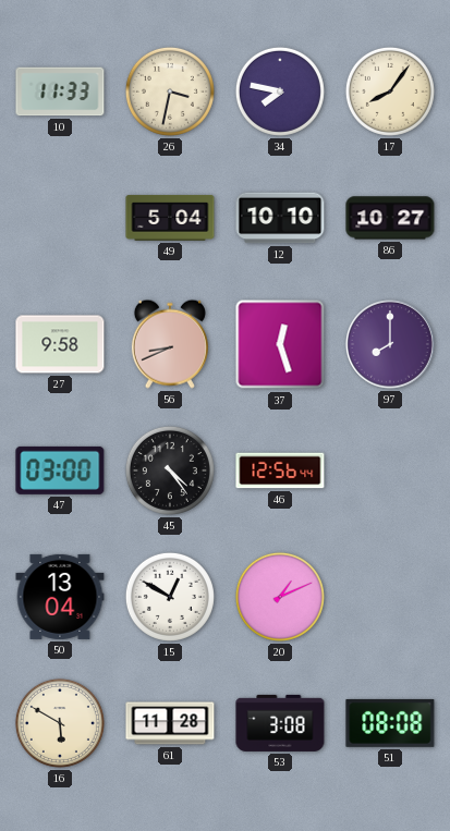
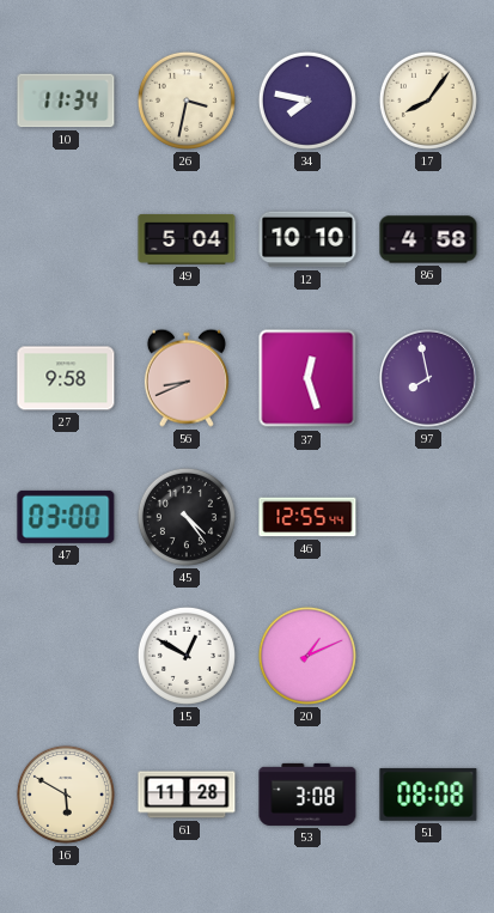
10: 11:33 -> 11:34
86: 10:27 -> 4:58
97: 8:00 -> 7:58
46: 12:56 -> 12:55
50: 13:04 -> none
